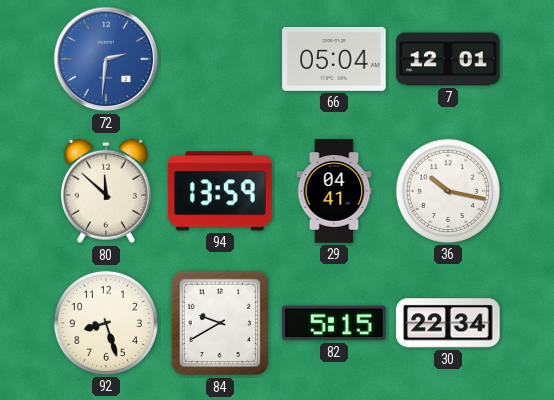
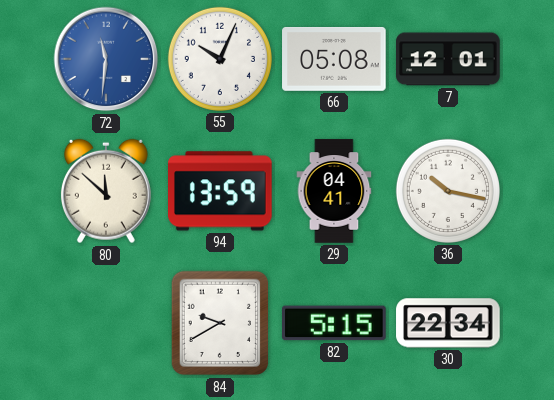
72: 2:31 -> 11:31
55: none -> 10:04
66: 05:04 -> 05:08
92: 8:27 -> none
